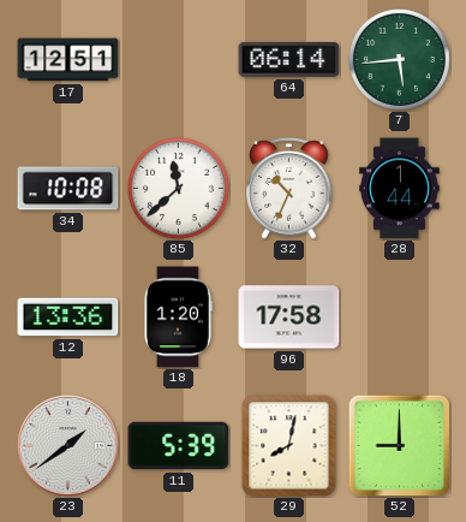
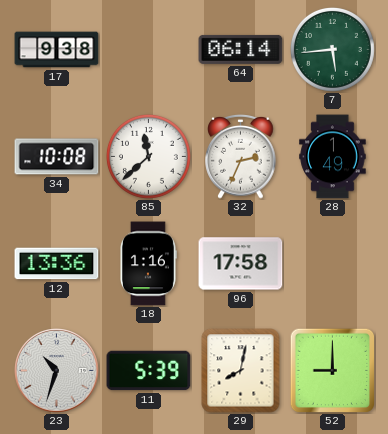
17: 12:51 -> 9:38
32: 10:34 -> 2:34
28: 1:44 -> 1:49
18: 1:20 -> 1:16
23: 1:39 -> 10:33
